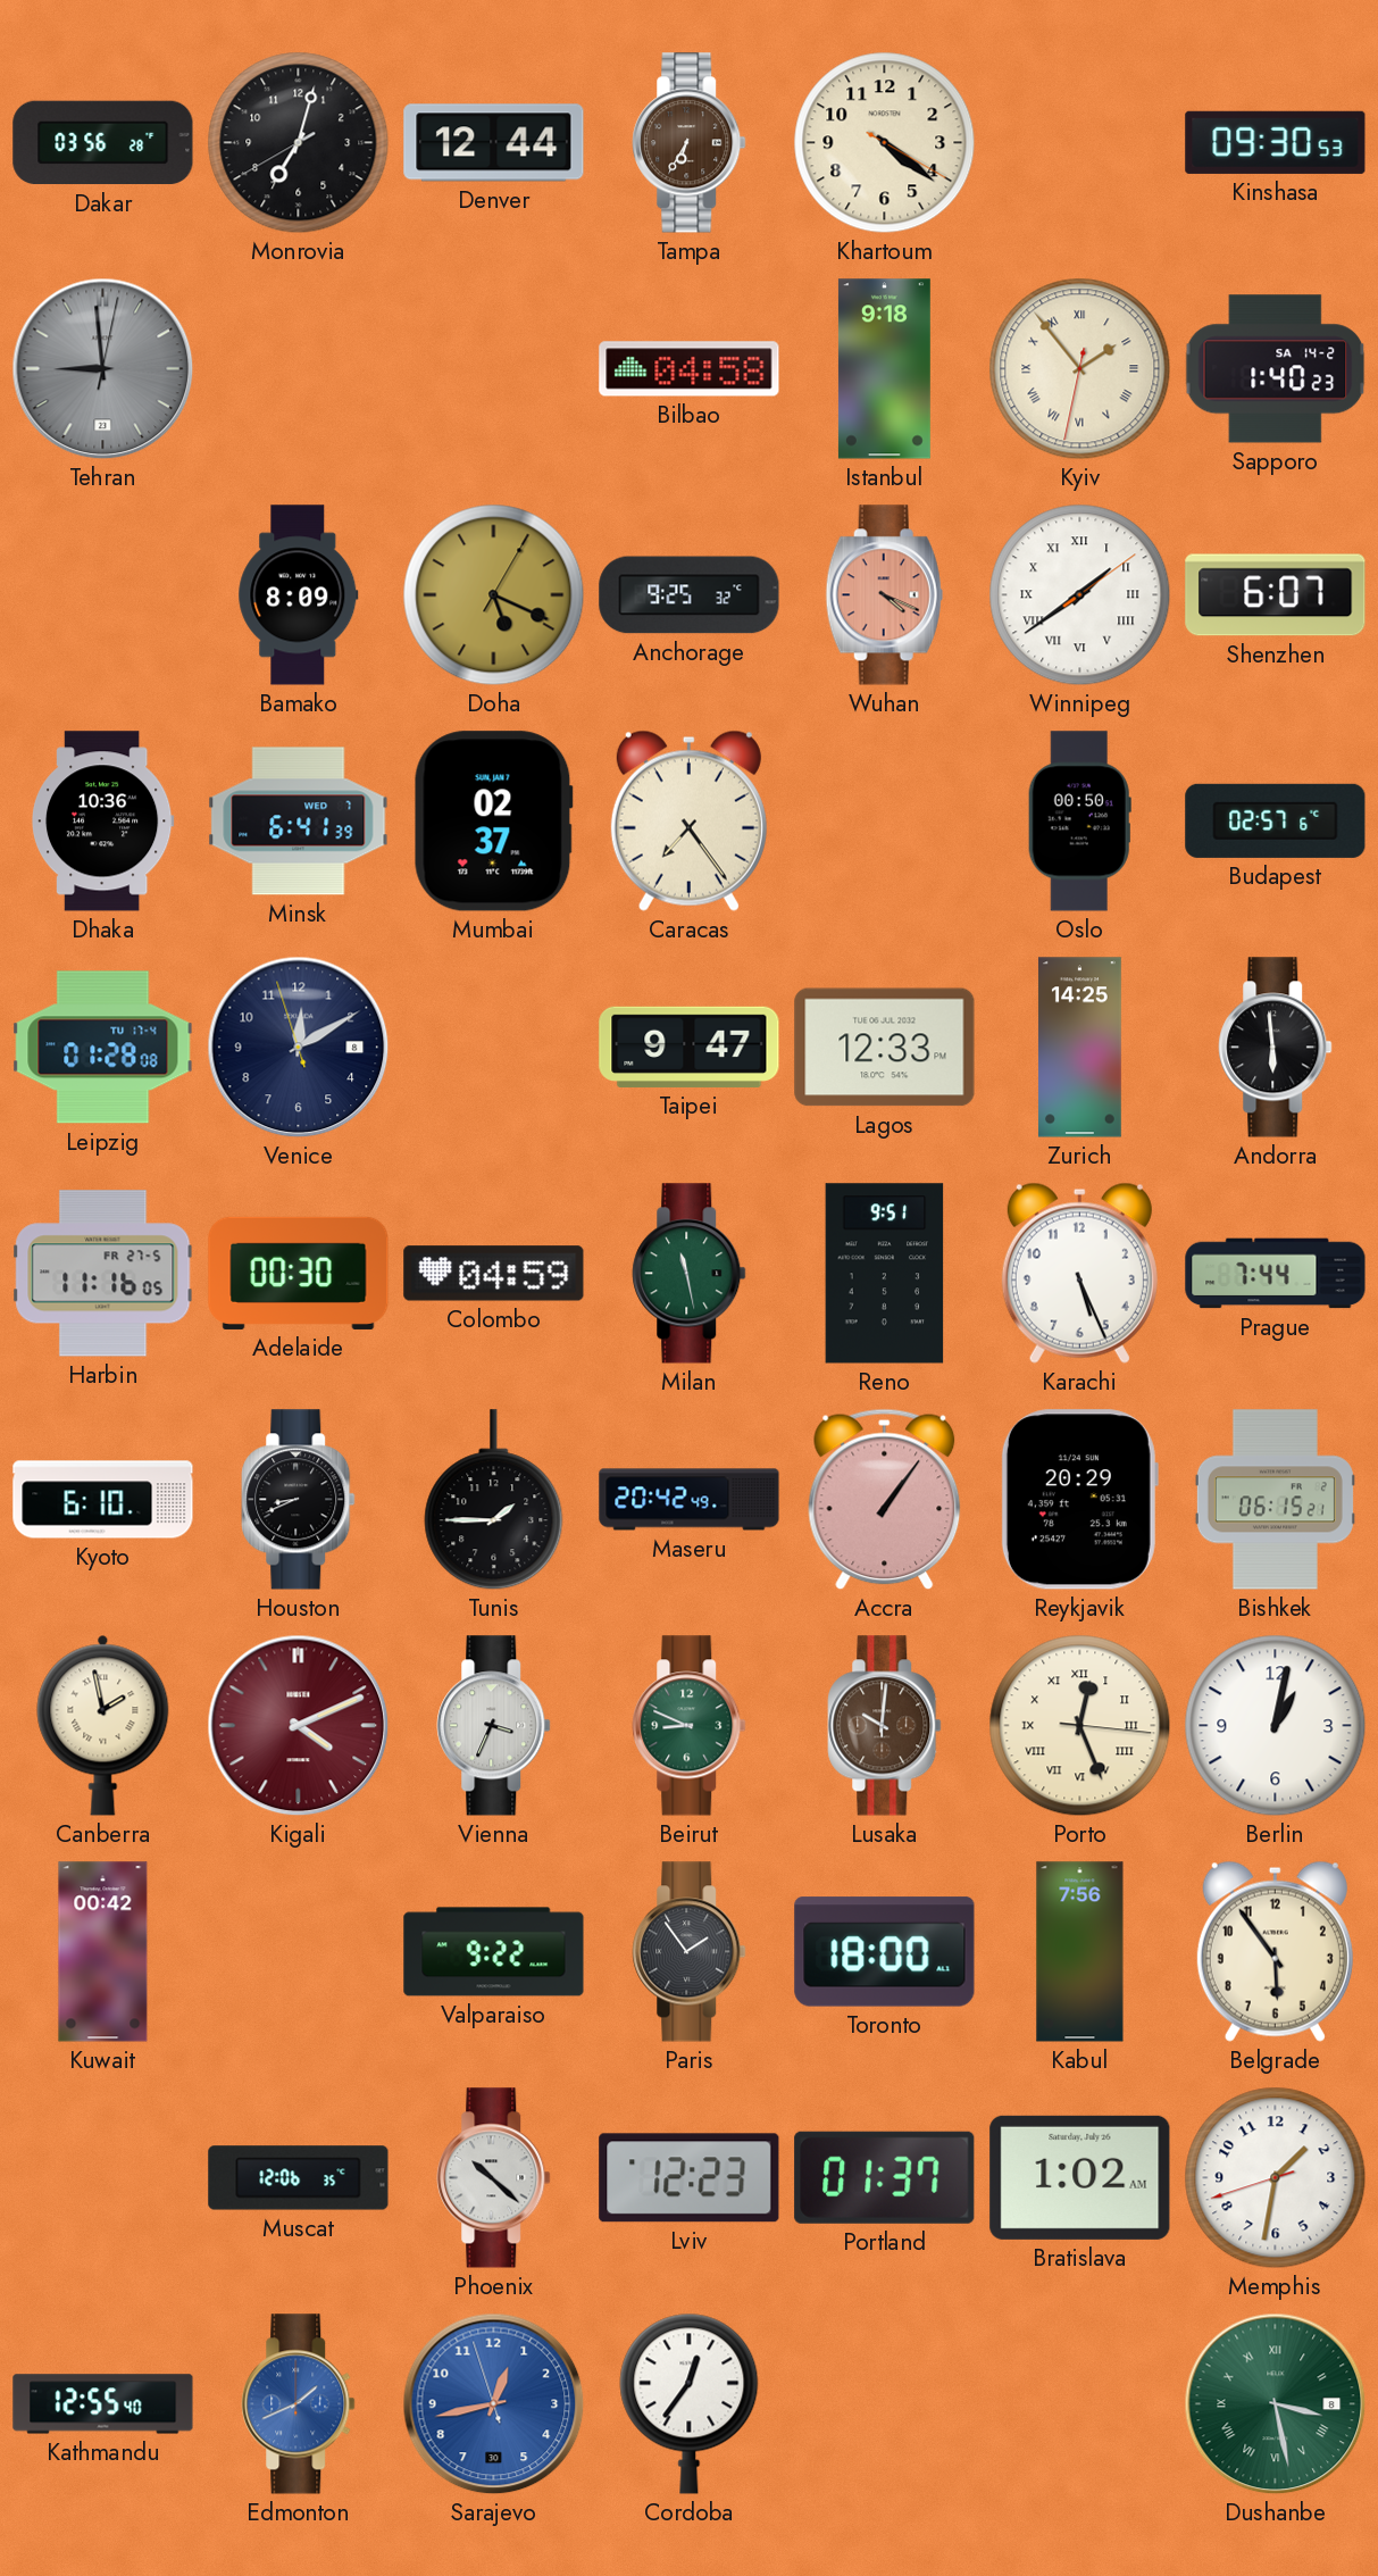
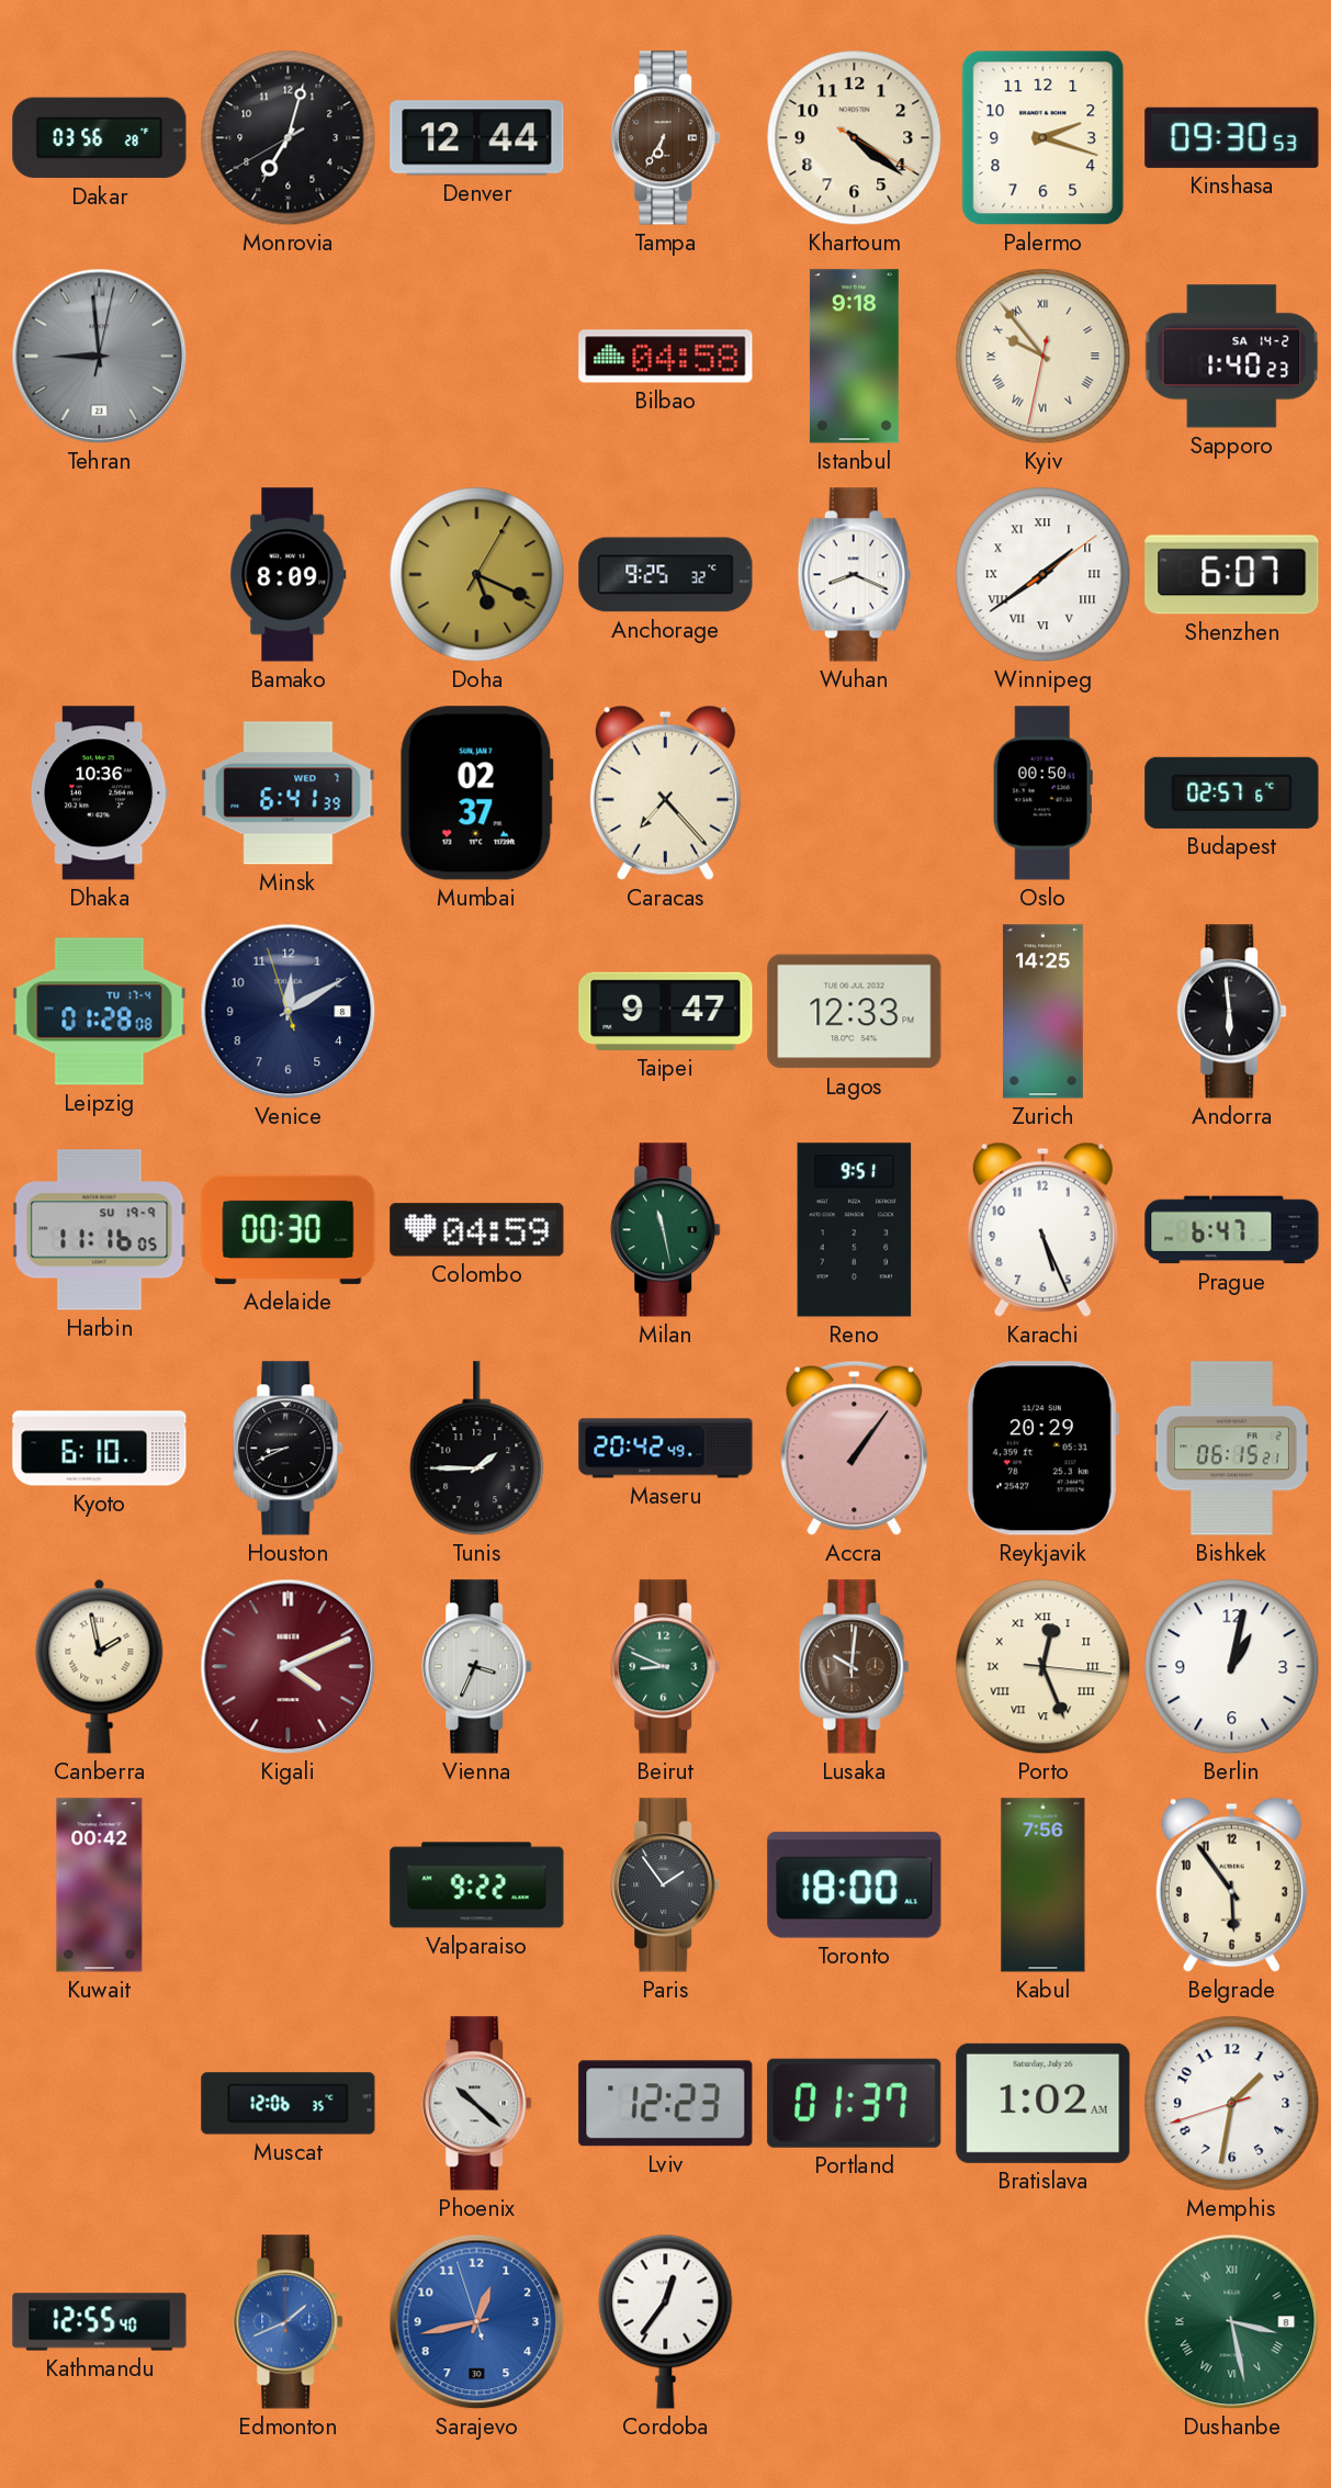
Palermo: none -> 2:18
Kyiv: 1:53 -> 9:53
Wuhan: 4:19 -> 8:19
Wuhan dial: salmon -> white
Caracas: 7:24 -> 7:23
Harbin date: FR 27-5 -> SU 19-9
Prague: 7:44 -> 6:47
